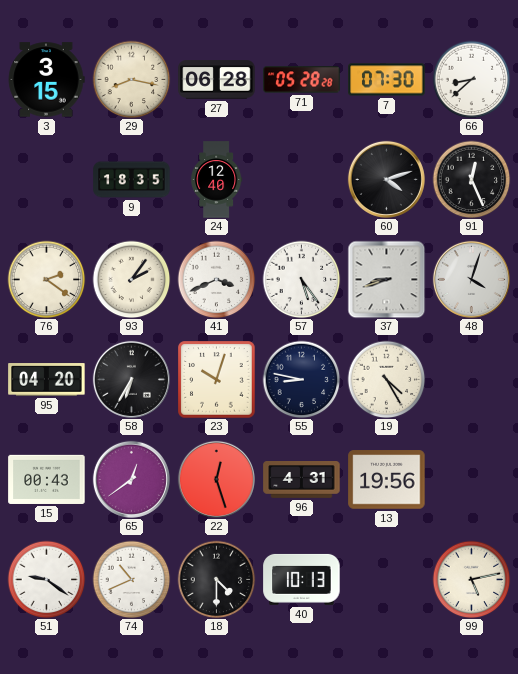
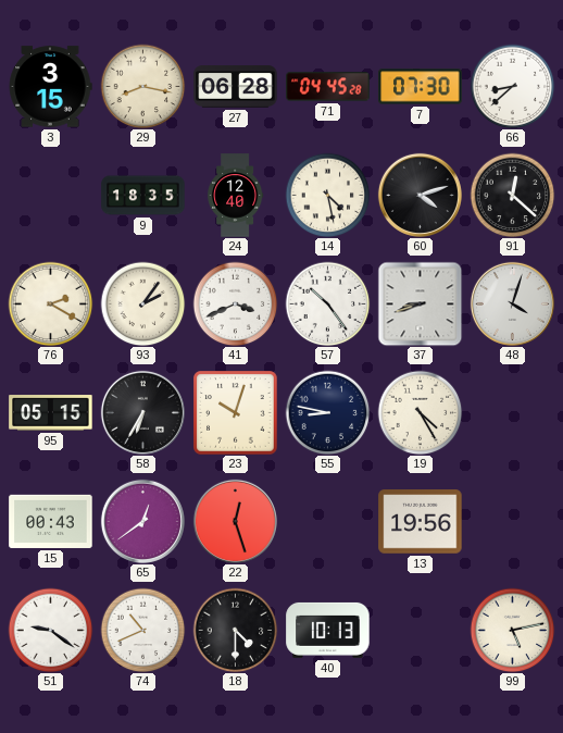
71: 05:28 -> 04:45
14: none -> 4:28
91: 12:26 -> 12:22
76: 2:21 -> 2:20
57: 5:24 -> 10:24
95: 04:20 -> 05:15
96: 4:31 -> none
